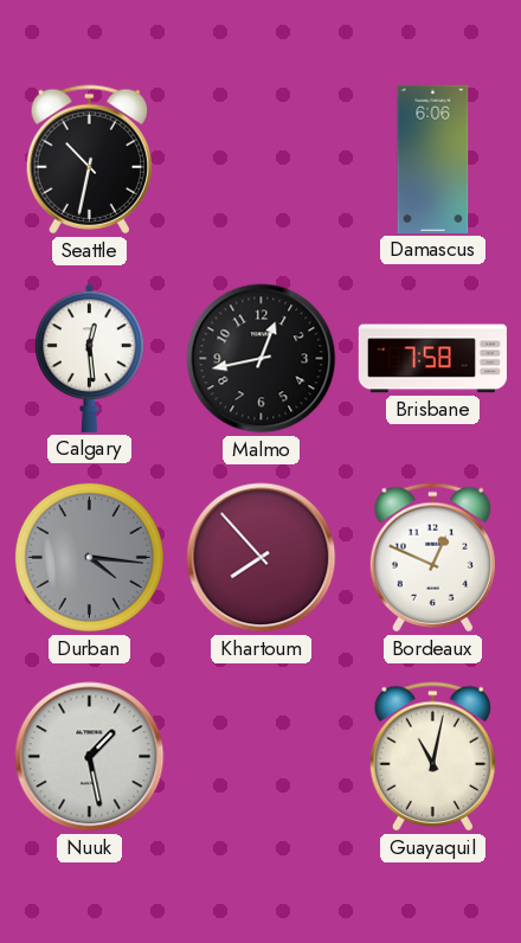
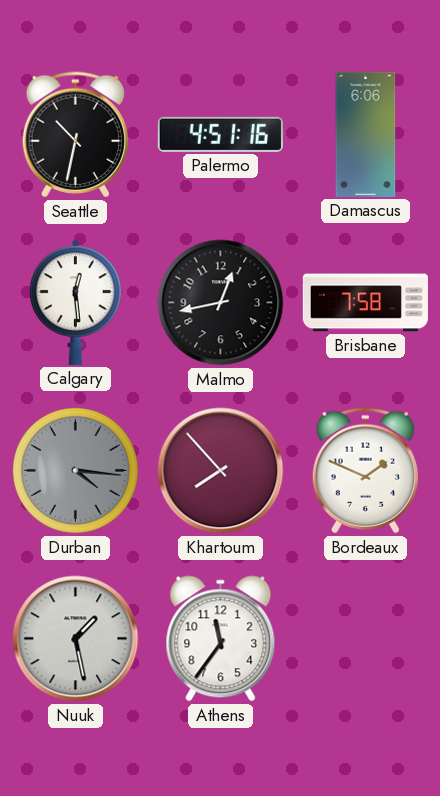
Palermo: none -> 4:51
Bordeaux: 12:49 -> 1:49
Athens: none -> 11:36
Guayaquil: 11:02 -> none
